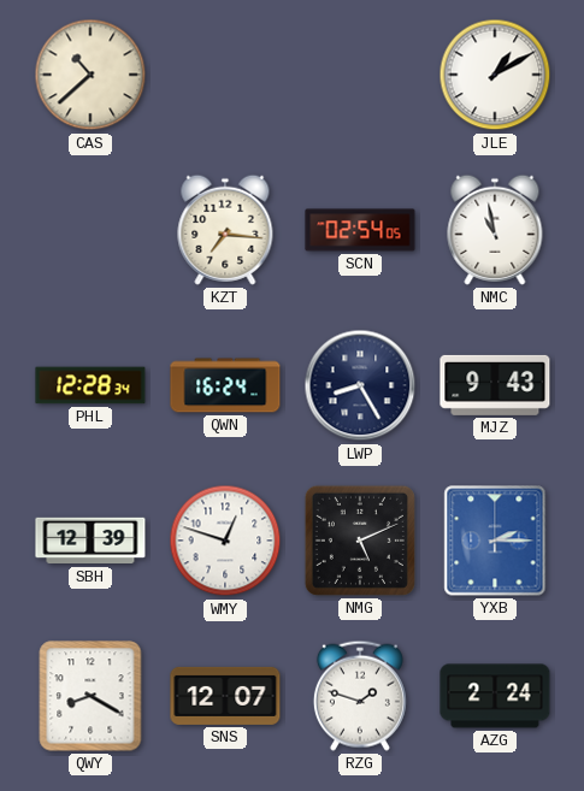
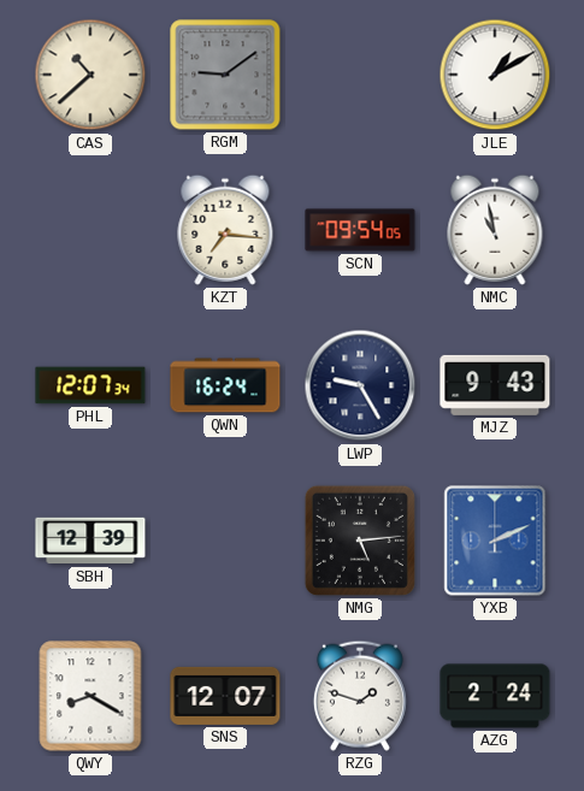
RGM: none -> 9:09
SCN: 02:54 -> 09:54
PHL: 12:28 -> 12:07
LWP: 8:25 -> 9:25
WMY: 12:48 -> none
NMG: 5:11 -> 5:14
YXB: 2:15 -> 2:11
